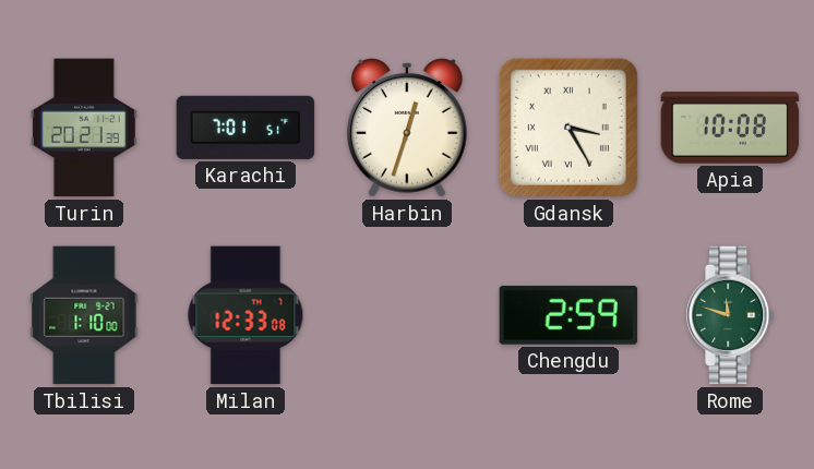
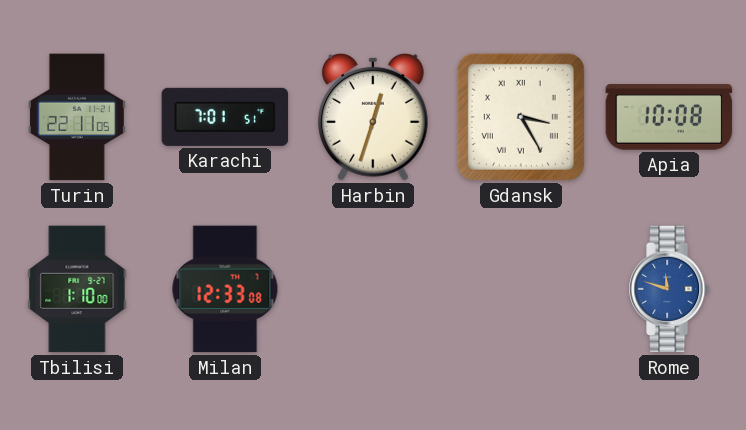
Turin: 20:21 -> 22:11
Chengdu: 2:59 -> none
Rome dial: green -> blue
